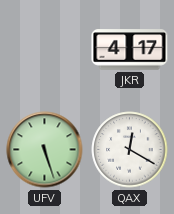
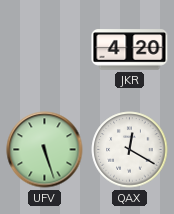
JKR: 4:17 -> 4:20
